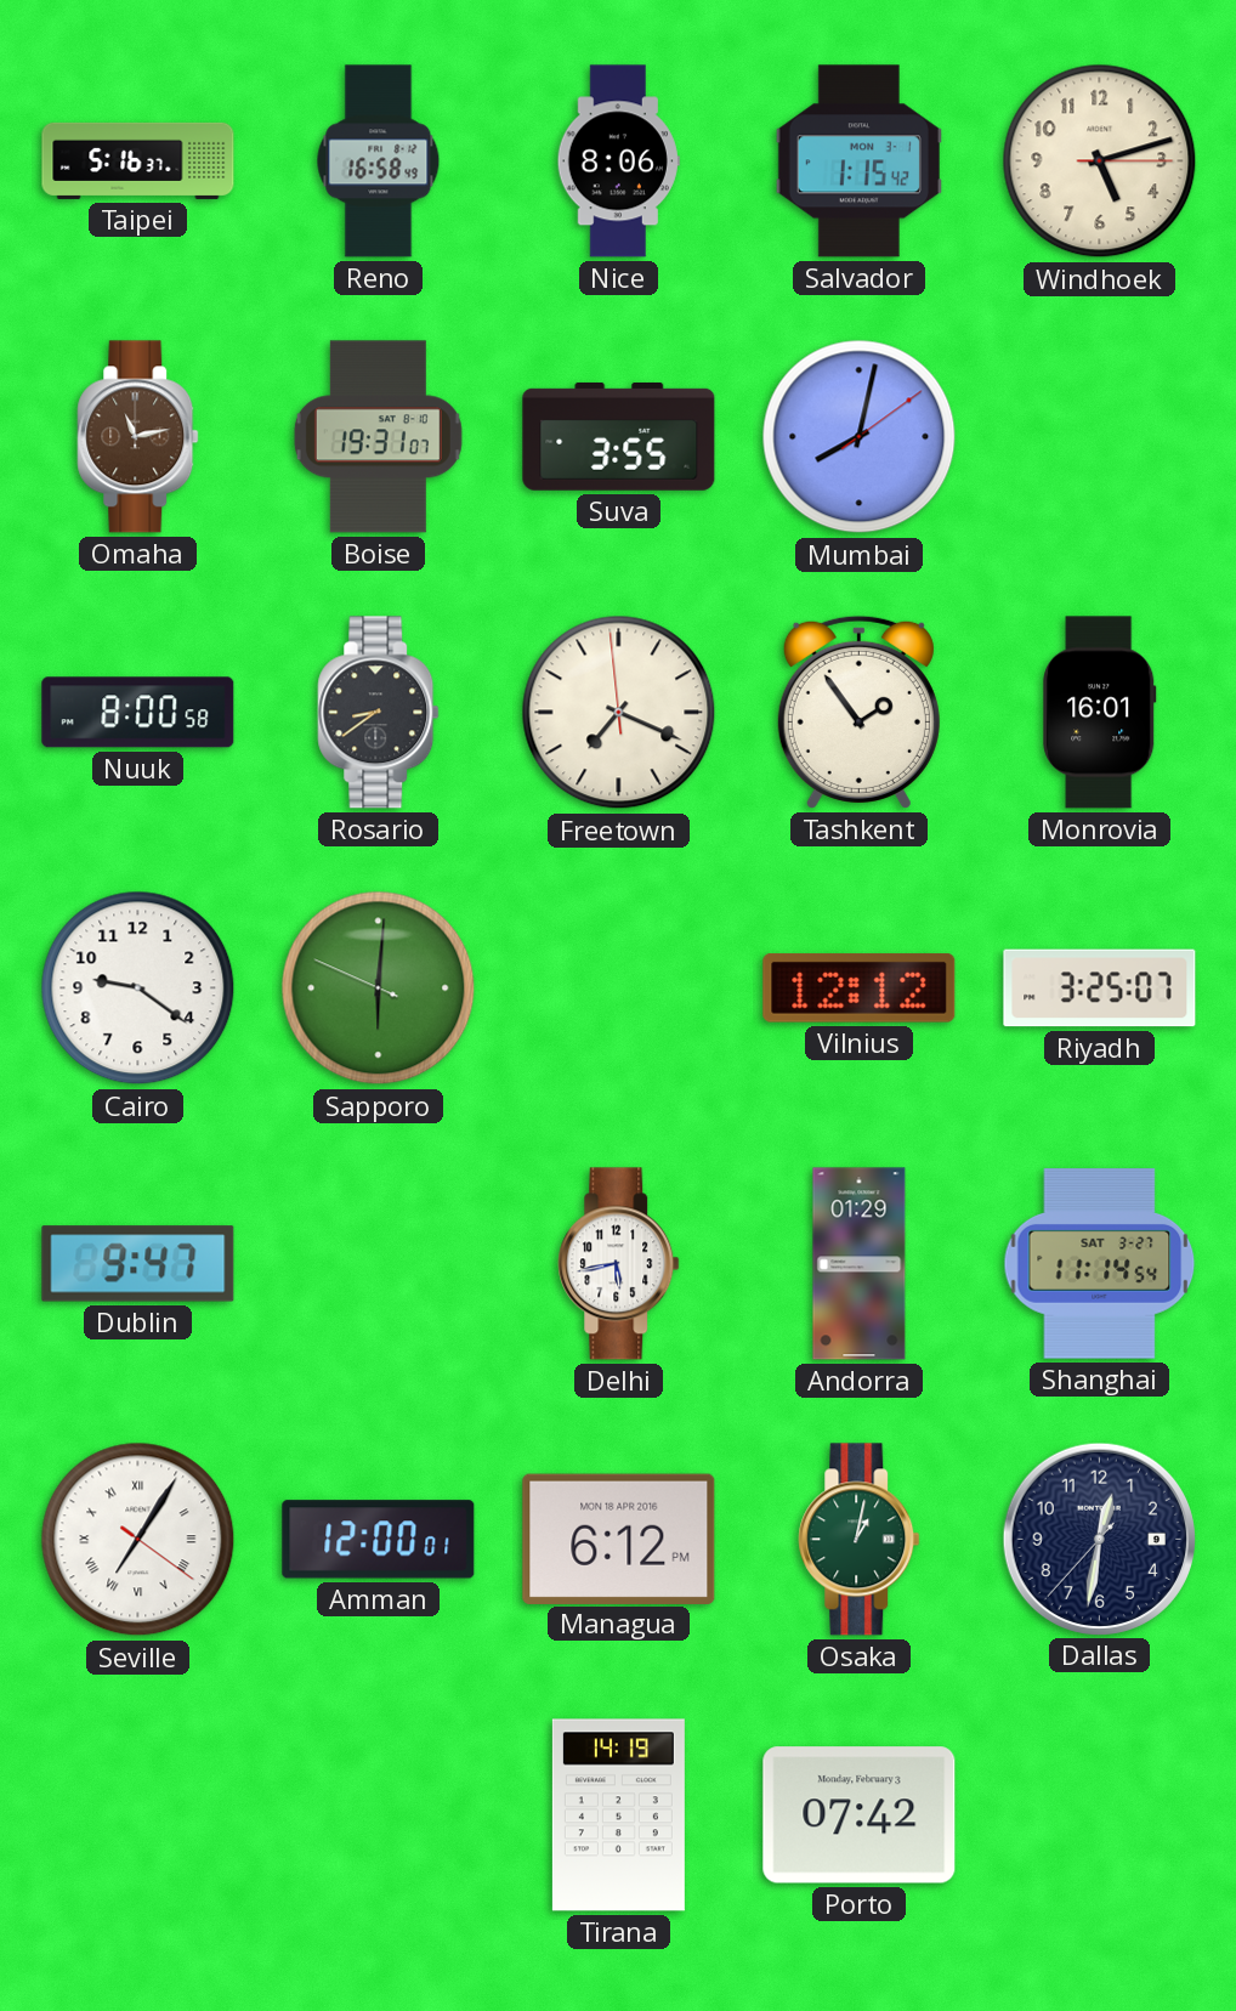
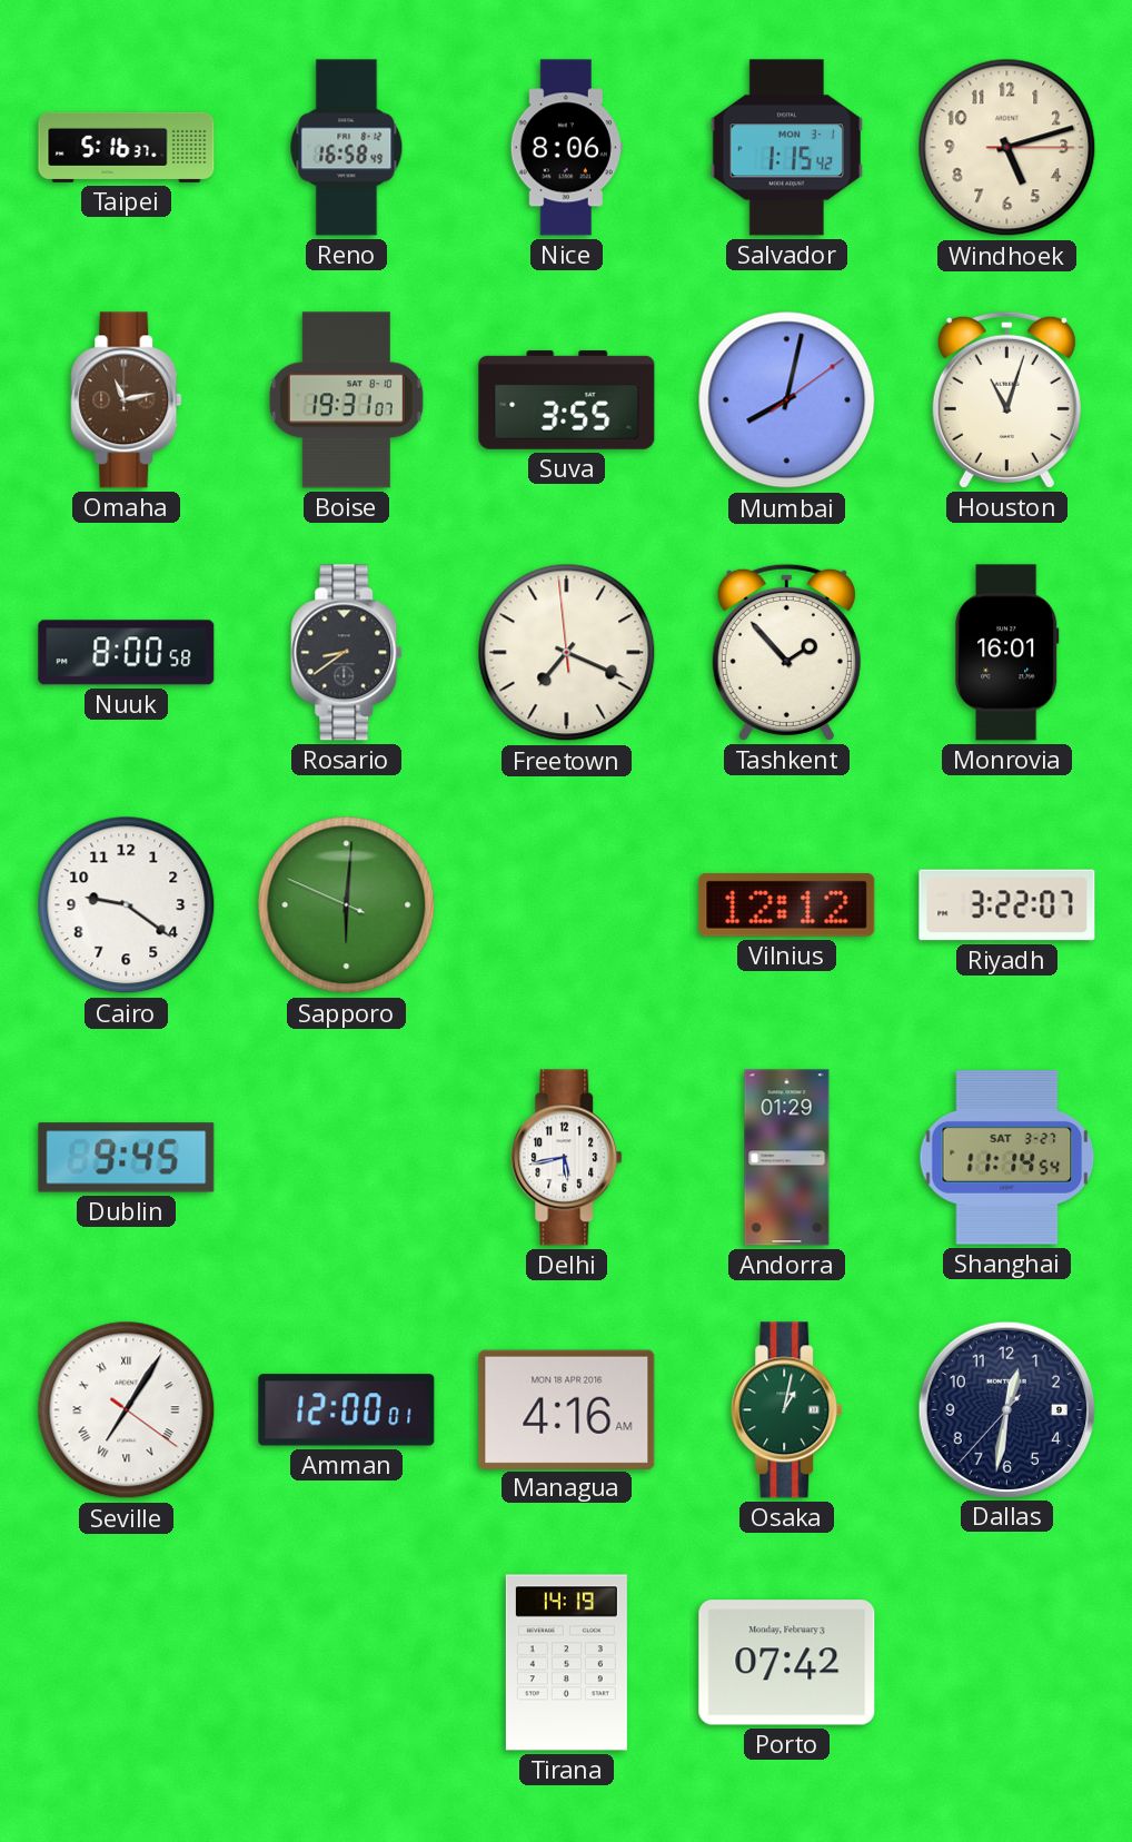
Houston: none -> 11:03
Tashkent: 1:54 -> 1:53
Riyadh: 3:25 -> 3:22
Dublin: 9:47 -> 9:45
Managua: 6:12 -> 4:16
